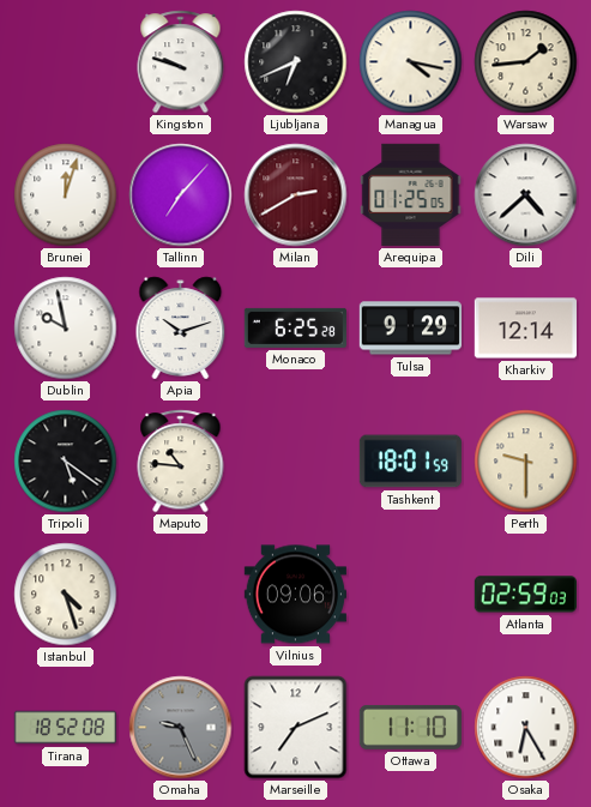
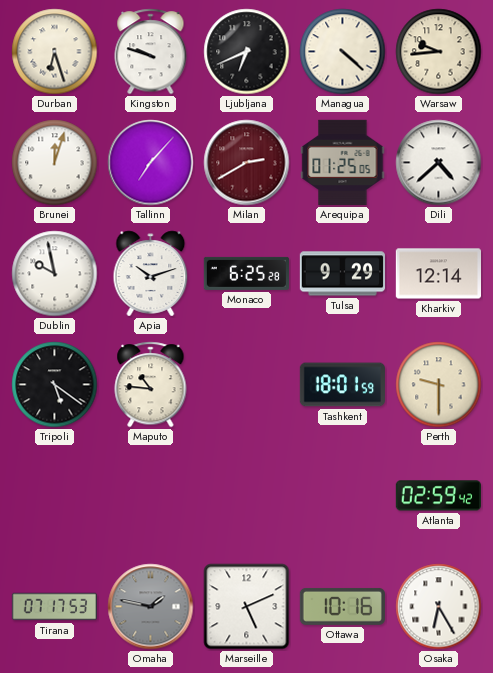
Durban: none -> 6:27
Managua: 4:17 -> 4:22
Warsaw: 1:44 -> 9:44
Istanbul: 4:27 -> none
Vilnius: 09:06 -> none
Atlanta: 02:59:03 -> 02:59:42
Tirana: 18:52 -> 07:17
Omaha: 9:26 -> 1:47
Marseille: 7:11 -> 5:11
Ottawa: 11:10 -> 10:16
